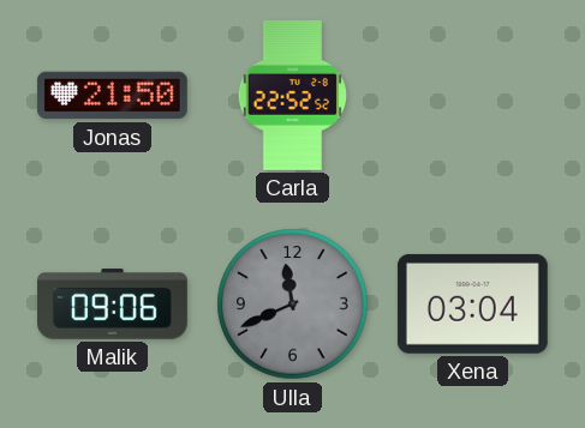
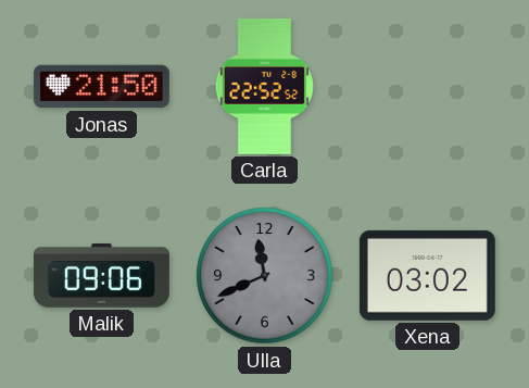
Xena: 03:04 -> 03:02
